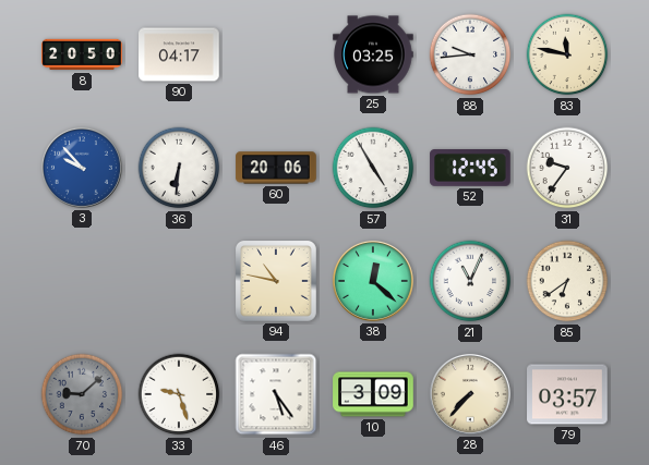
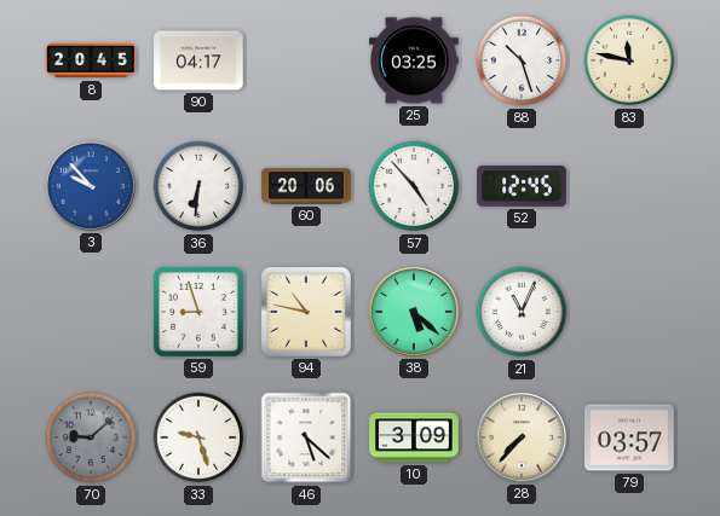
8: 20:50 -> 20:45
88: 9:44 -> 10:27
57: 4:55 -> 4:53
31: 9:36 -> none
59: none -> 8:57
38: 12:22 -> 5:22
85: 6:39 -> none
46: 5:24 -> 5:22
